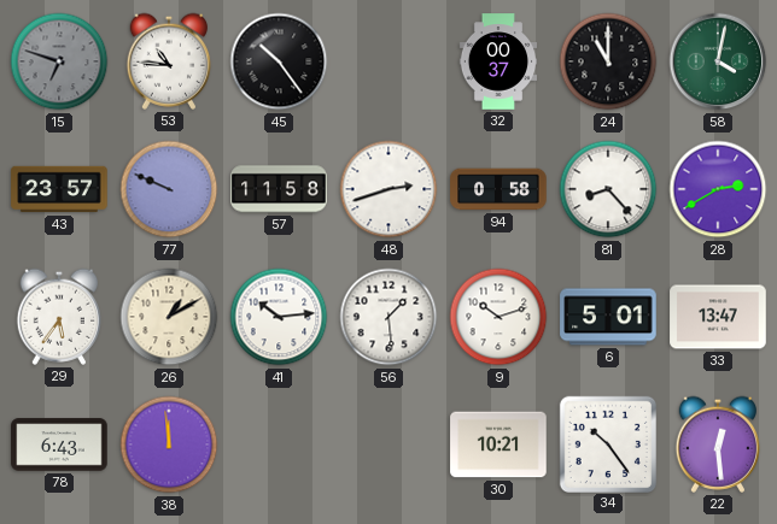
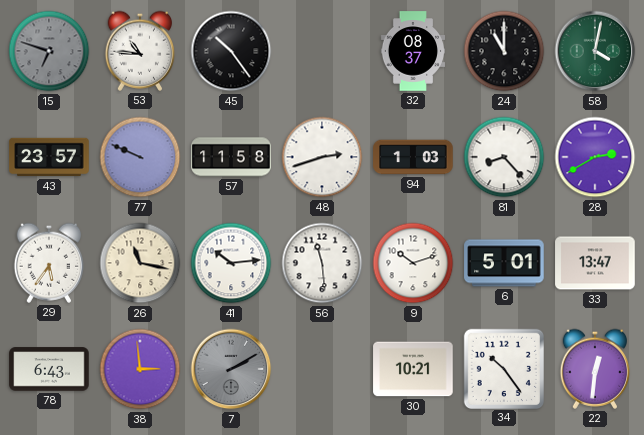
32: 00:37 -> 08:37
94: 0:58 -> 1:03
26: 1:10 -> 11:17
56: 1:29 -> 11:29
38: 11:59 -> 2:59
7: none -> 2:10
22: 12:29 -> 12:31
